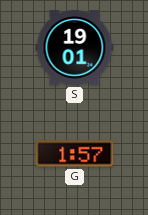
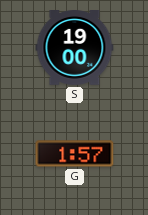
S: 19:01 -> 19:00
